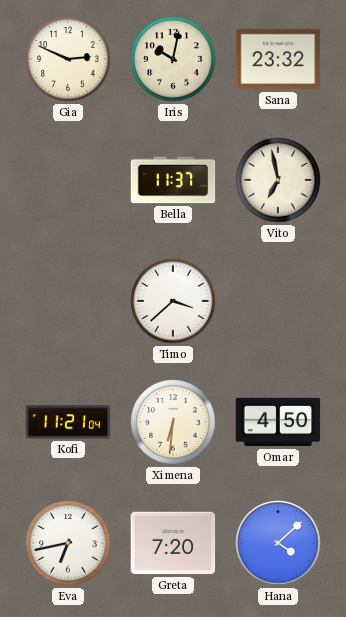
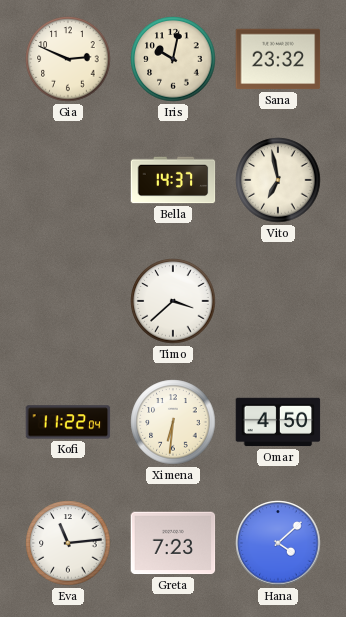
Bella: 11:37 -> 14:37
Kofi: 11:21 -> 11:22
Eva: 6:43 -> 11:14
Greta: 7:20 -> 7:23
